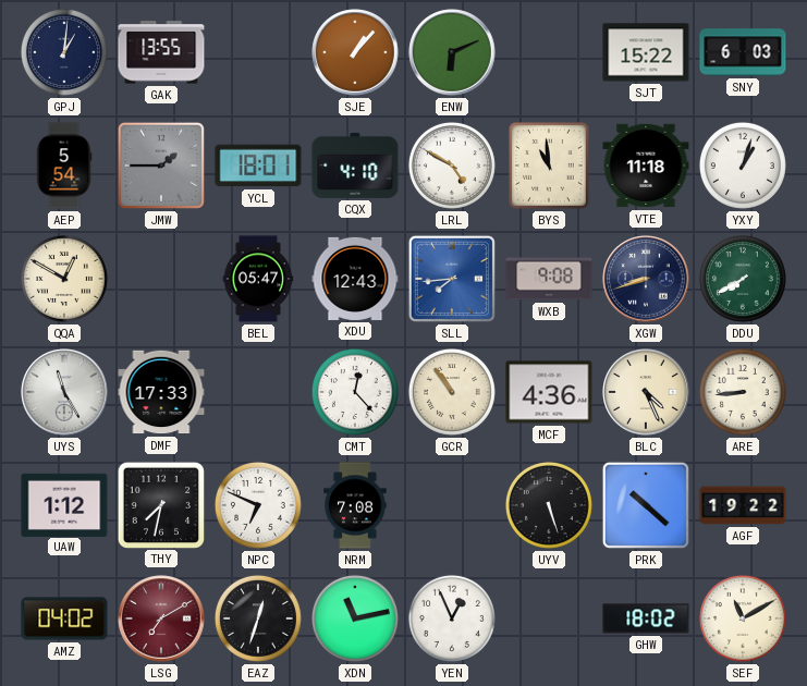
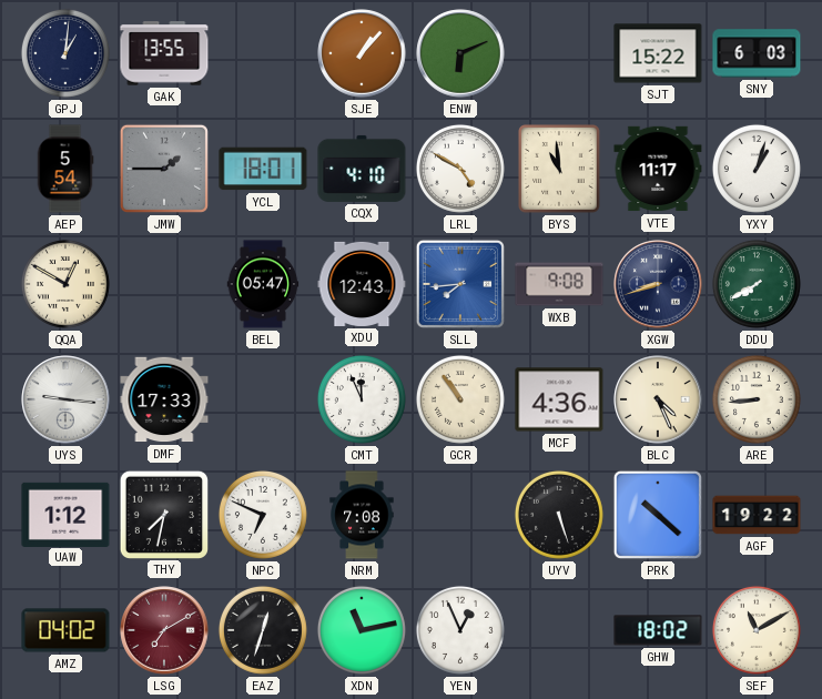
VTE: 11:18 -> 11:17
UYS: 11:25 -> 9:16
CMT: 12:23 -> 11:56
